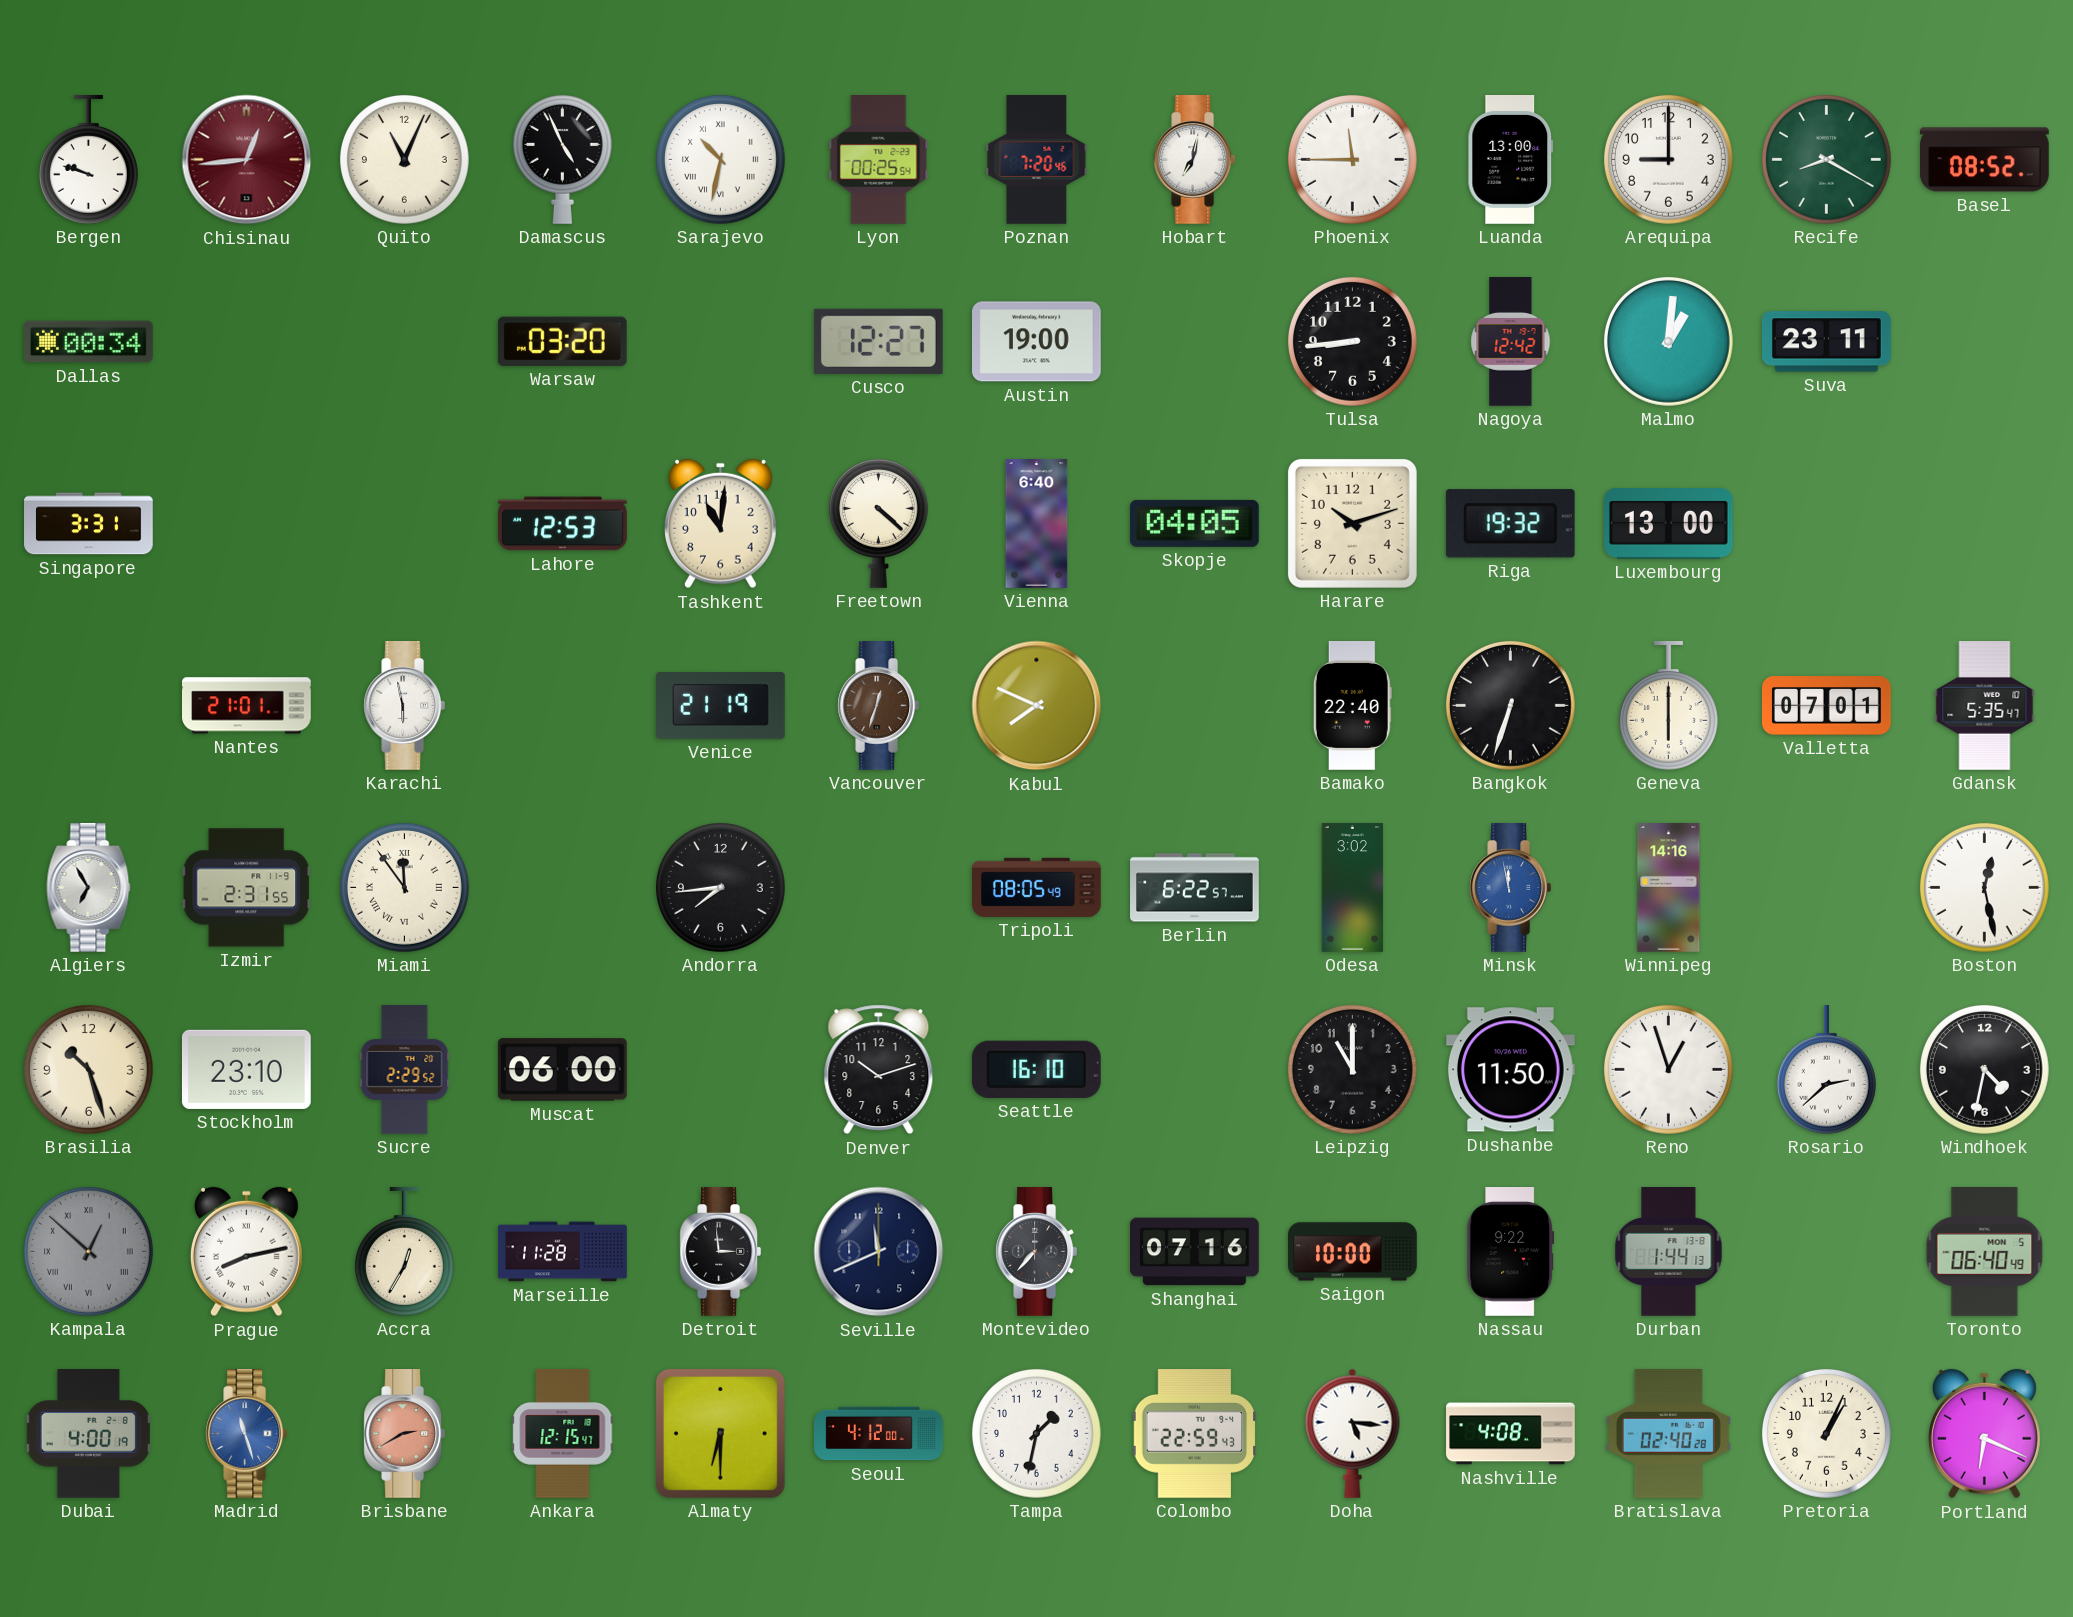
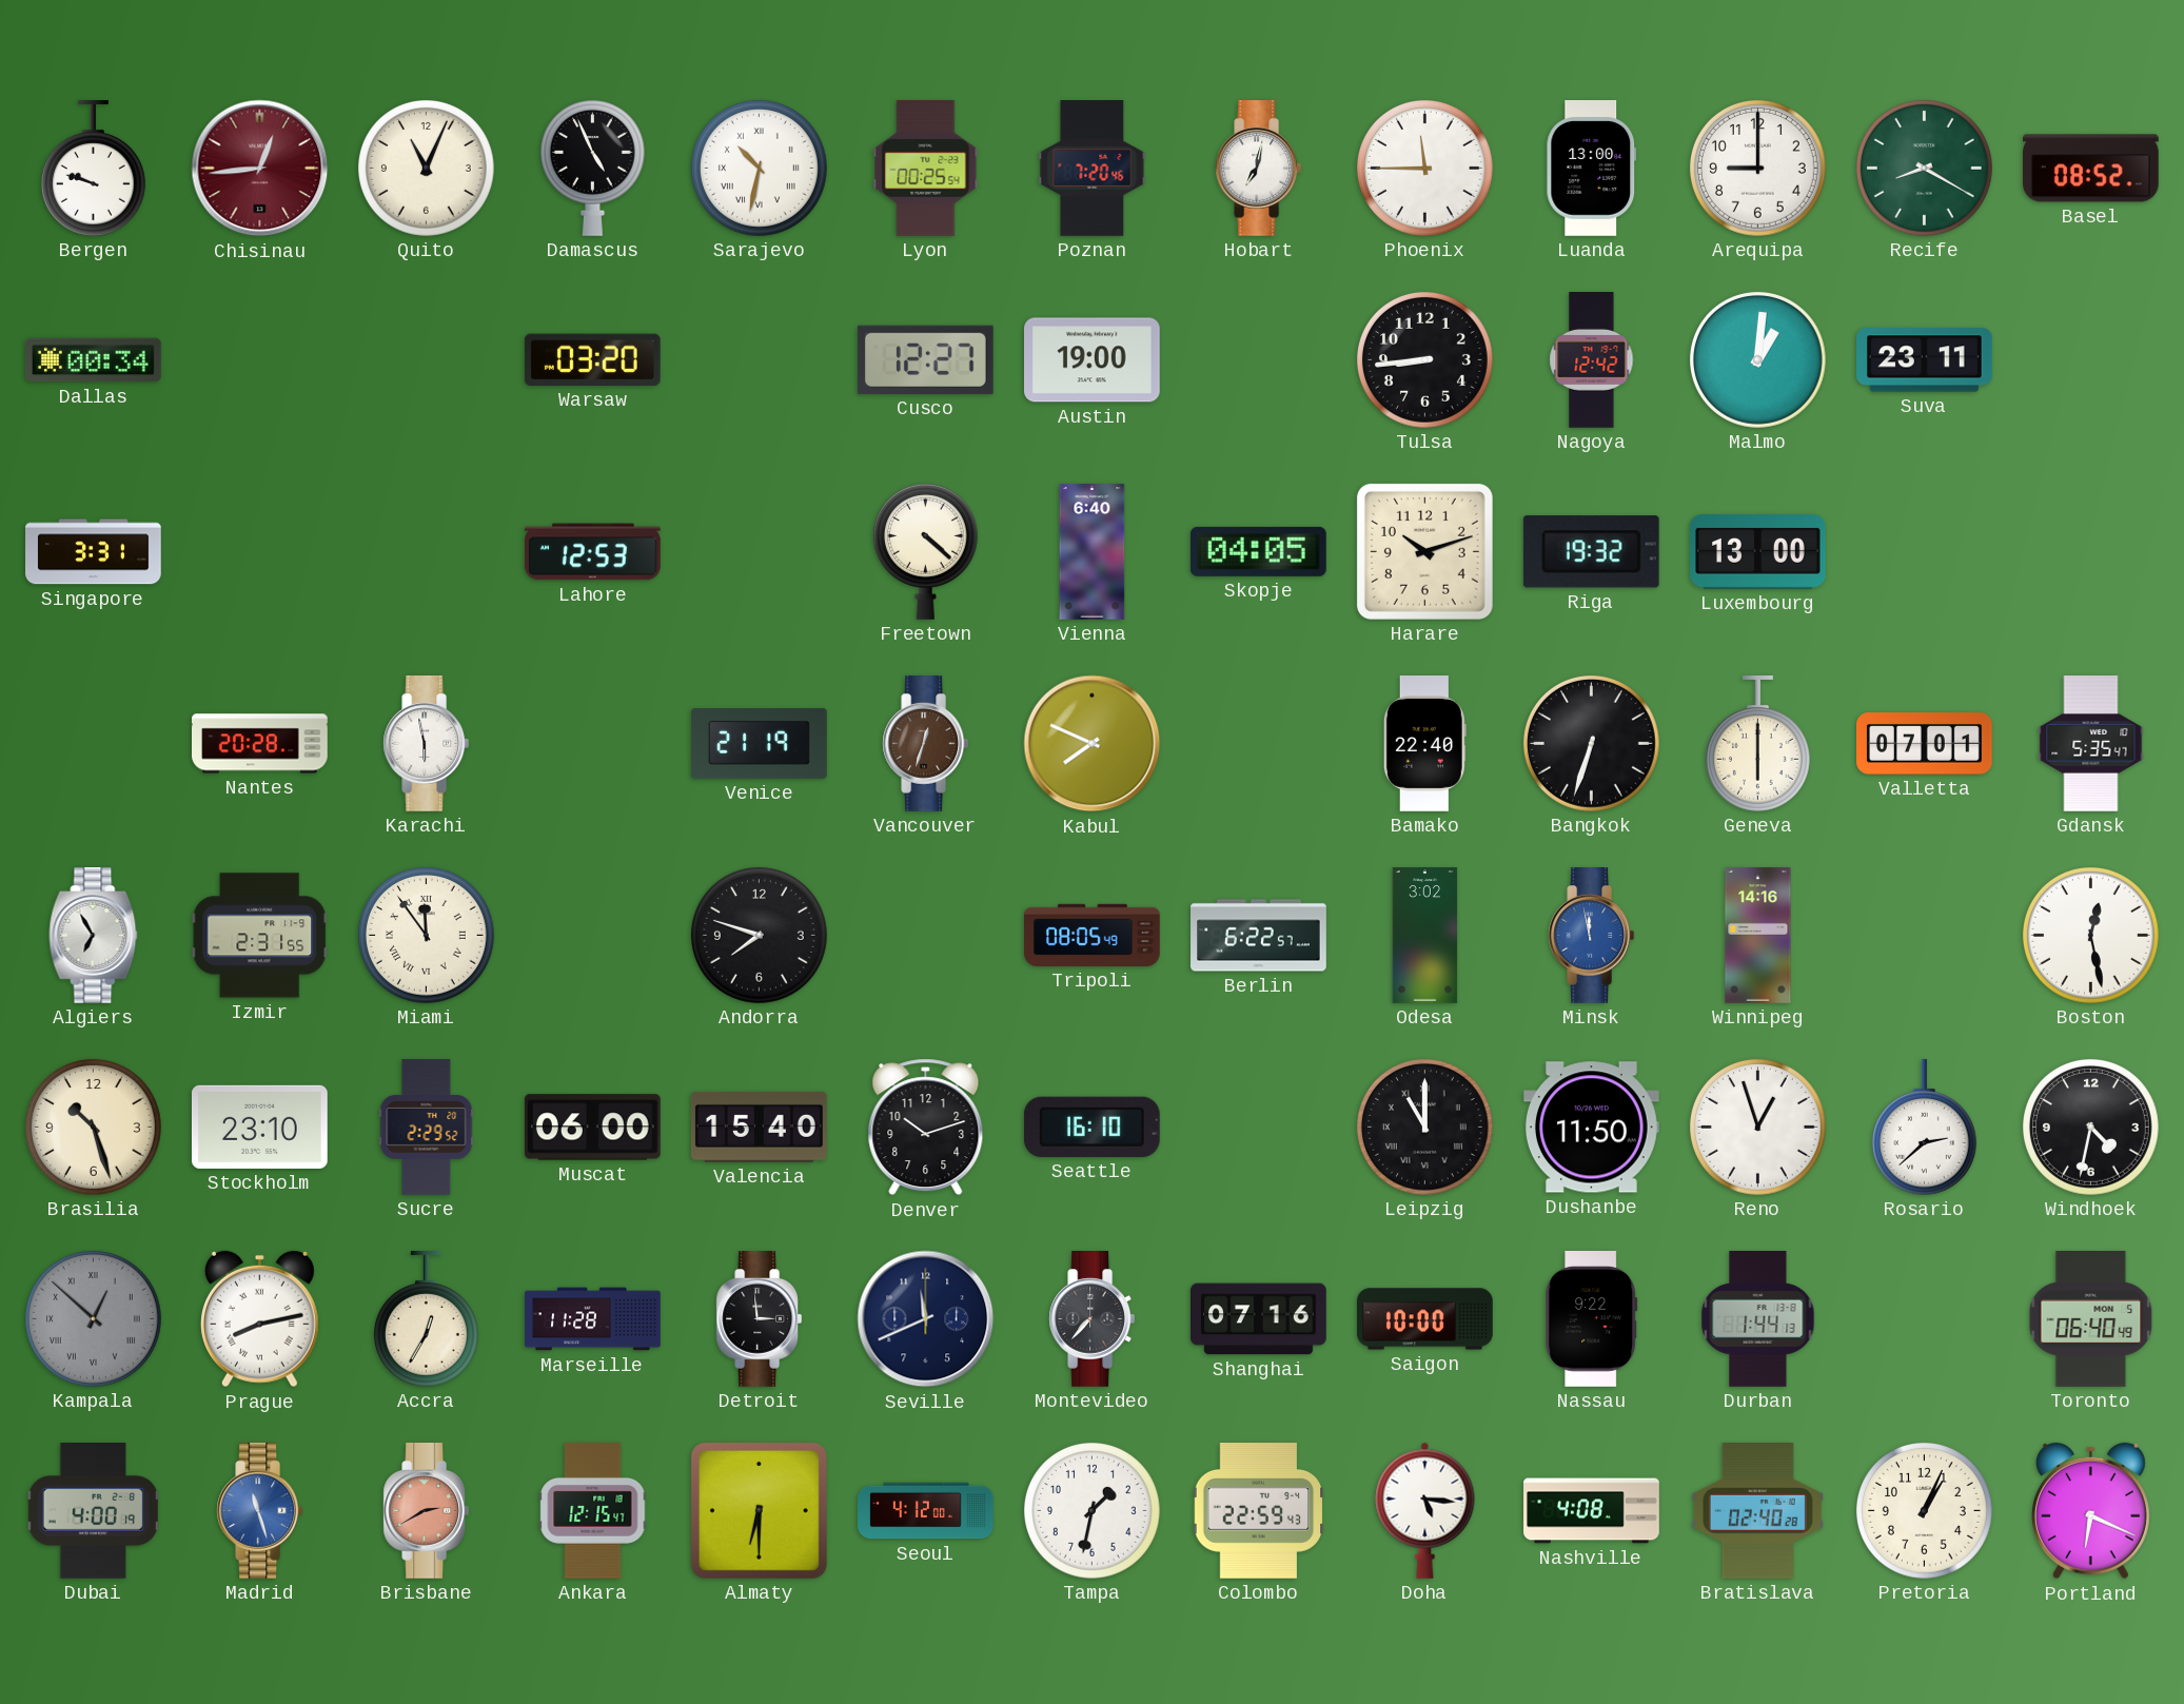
Tashkent: 11:01 -> none
Nantes: 21:01 -> 20:28
Andorra: 7:44 -> 7:48
Valencia: none -> 15:40
Leipzig numerals: Arabic -> Roman
